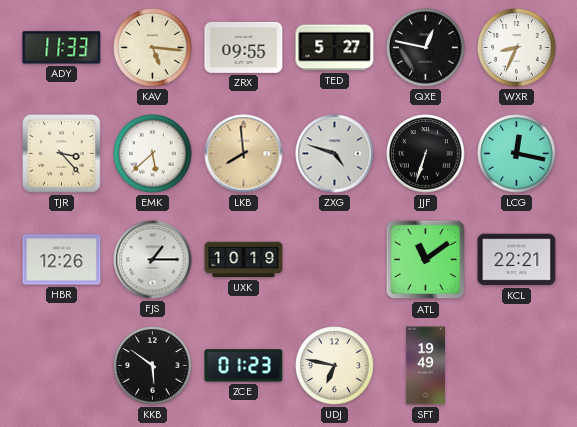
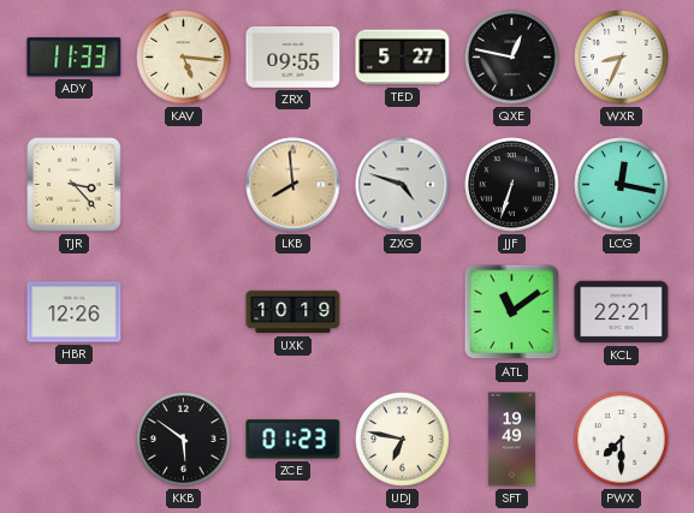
EMK: 5:38 -> none
FJS: 1:15 -> none
PWX: none -> 7:30
